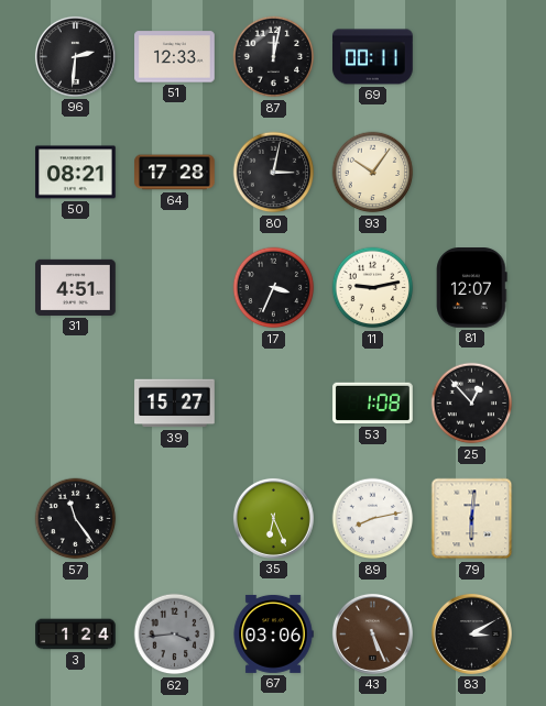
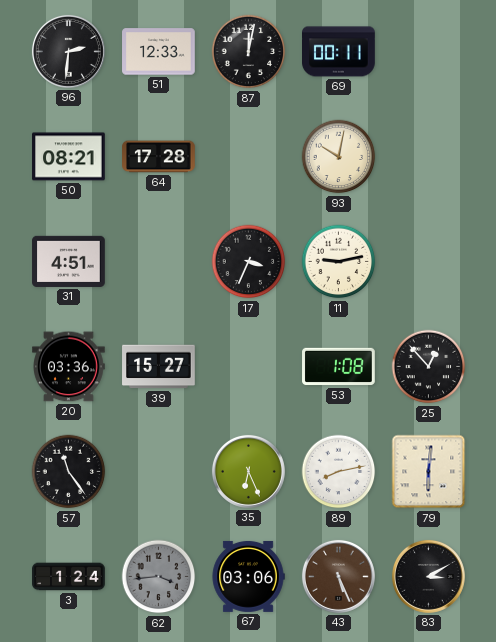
80: 3:02 -> none
93: 10:06 -> 10:02
81: 12:07 -> none
20: none -> 03:36
